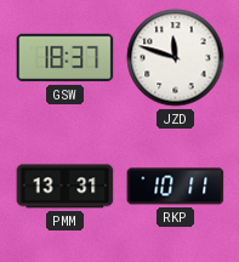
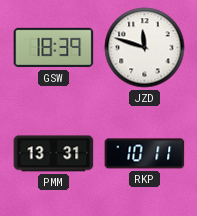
GSW: 18:37 -> 18:39
